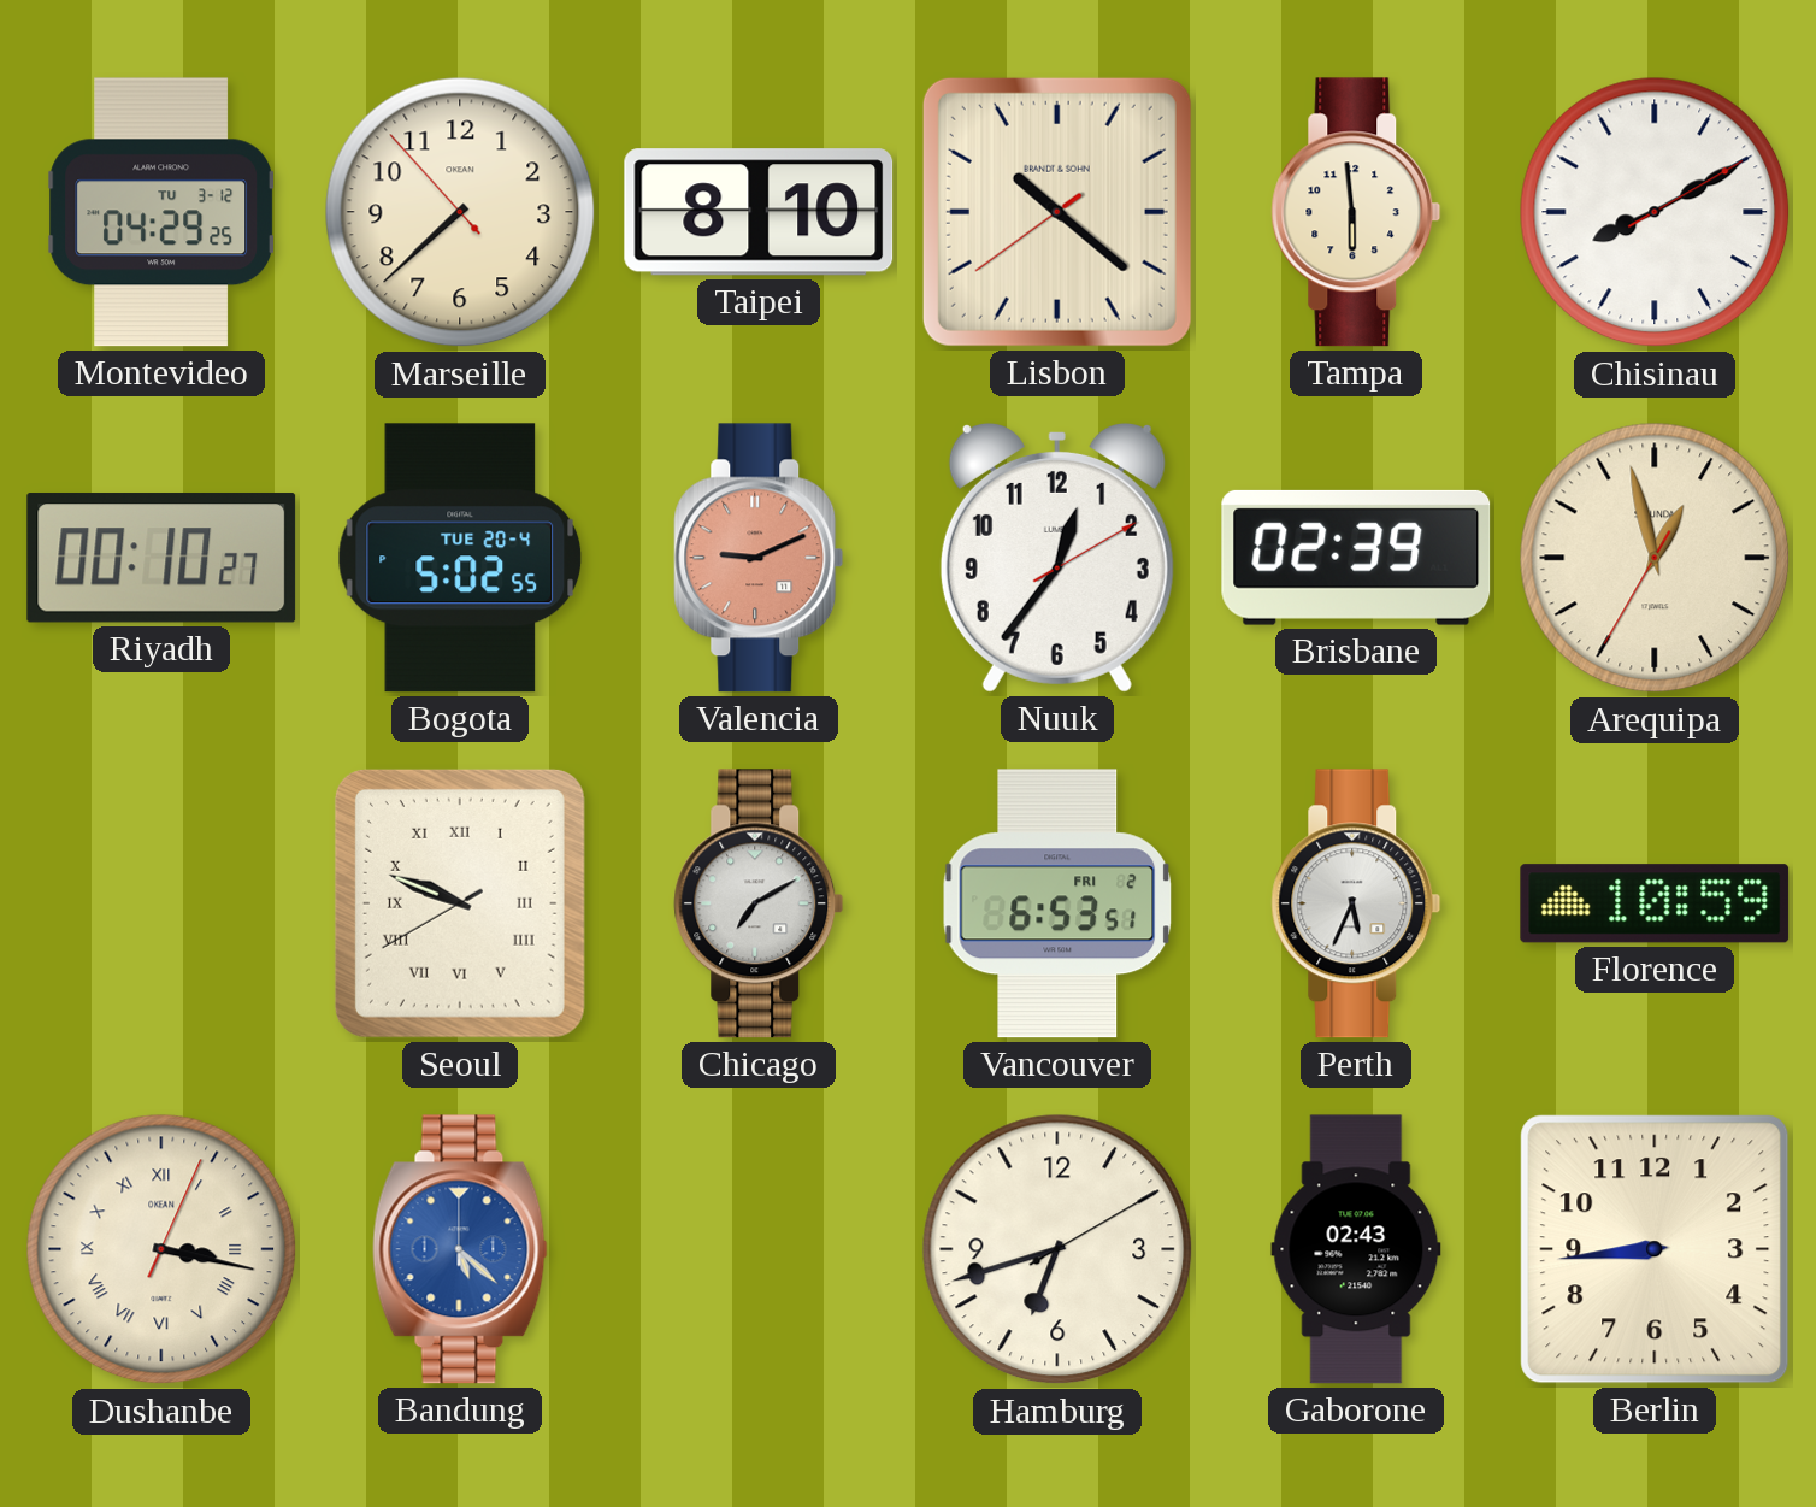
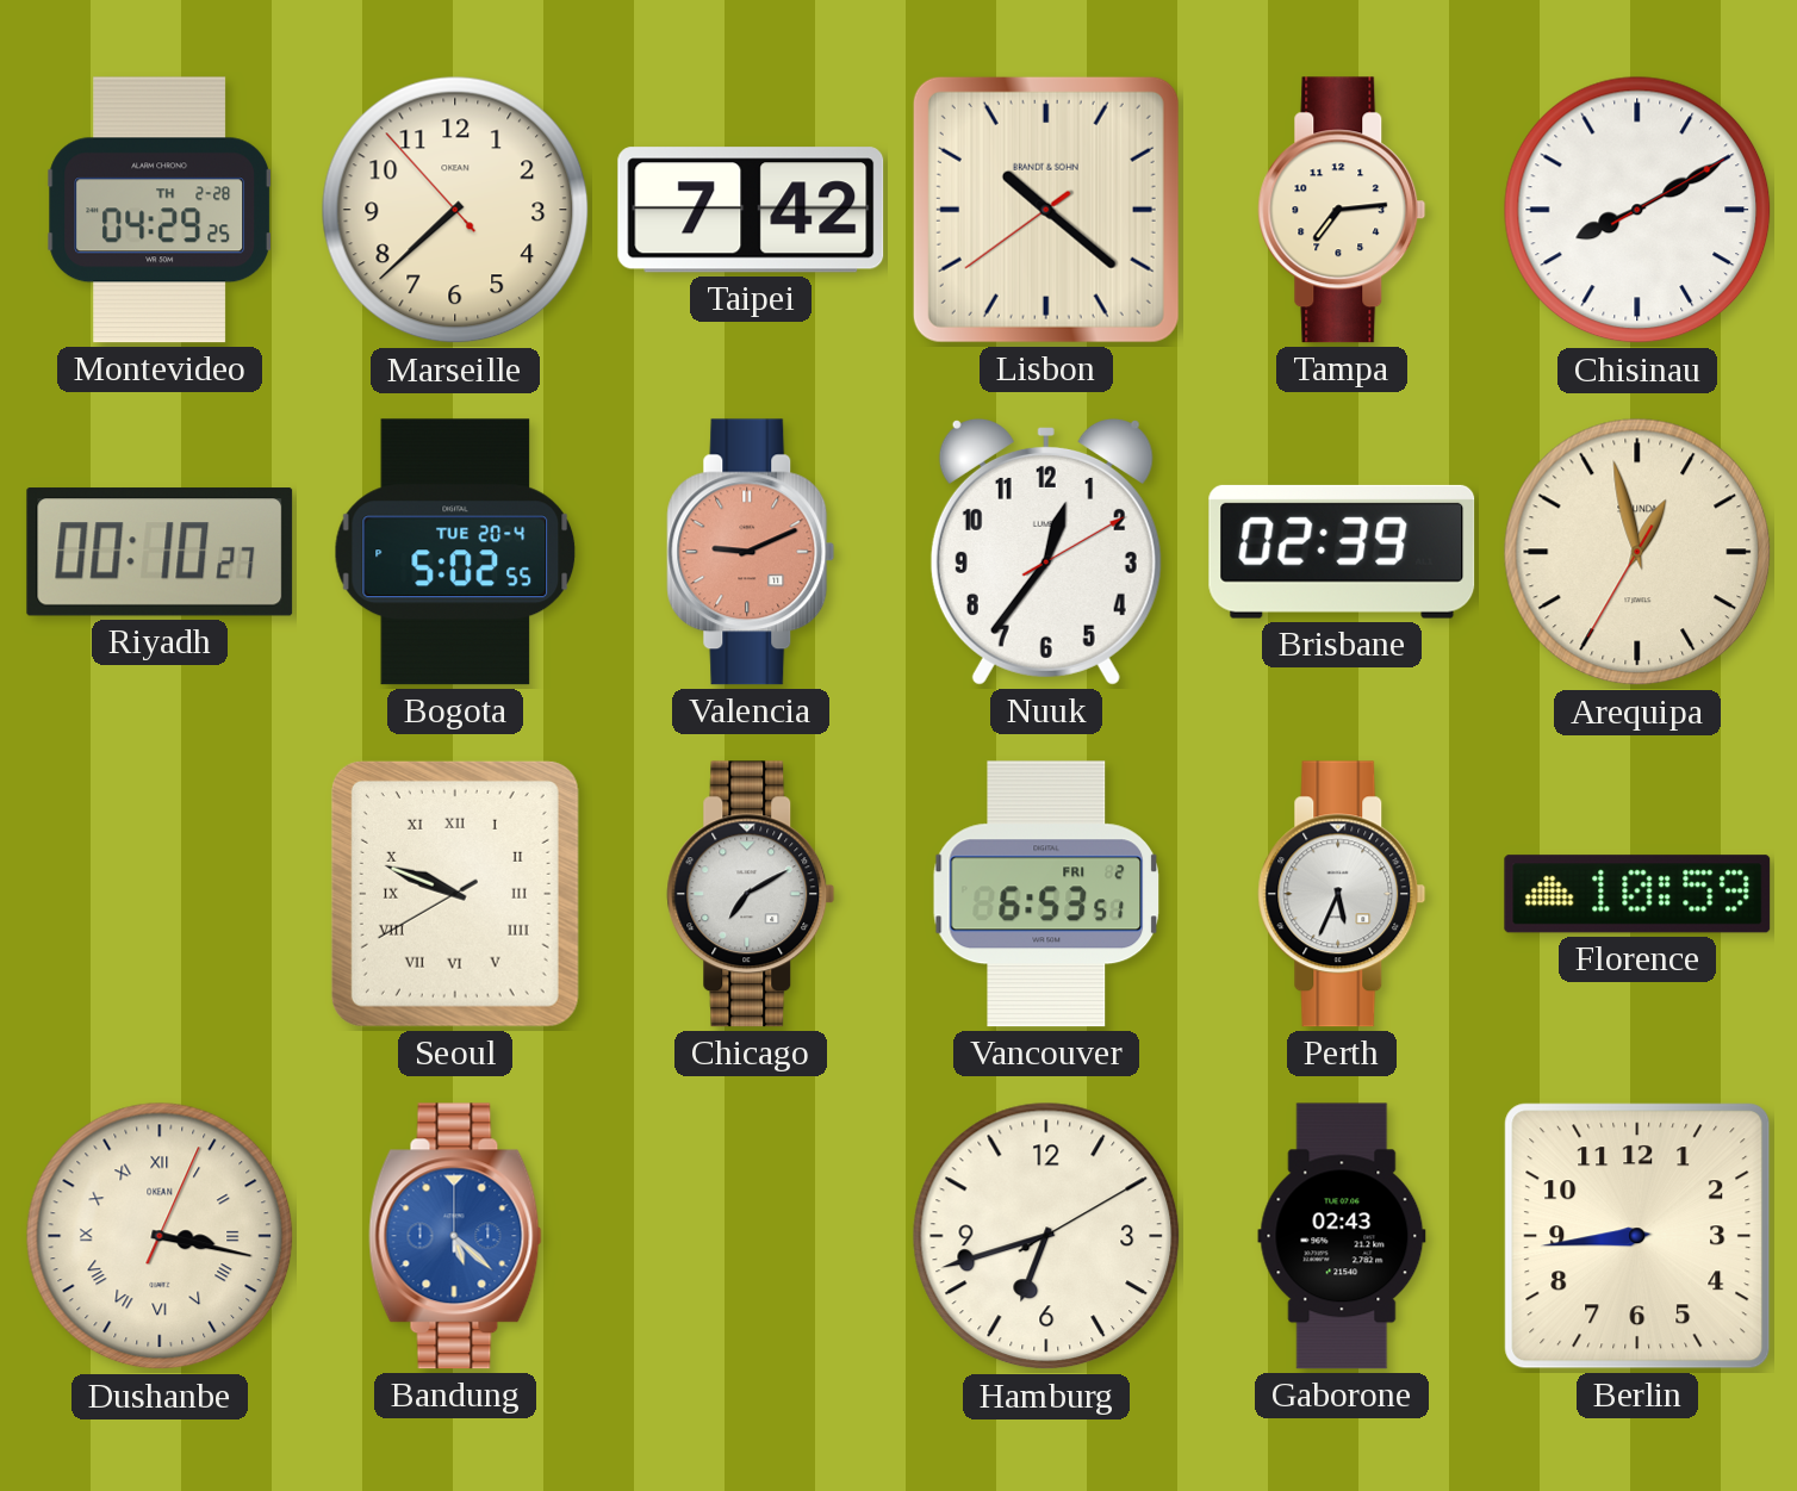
Montevideo date: TU 3-12 -> TH 2-28
Taipei: 8:10 -> 7:42
Tampa: 5:59 -> 7:14
